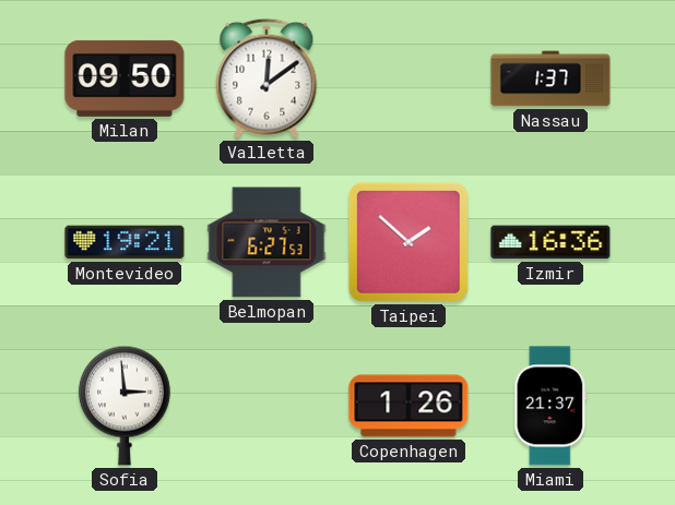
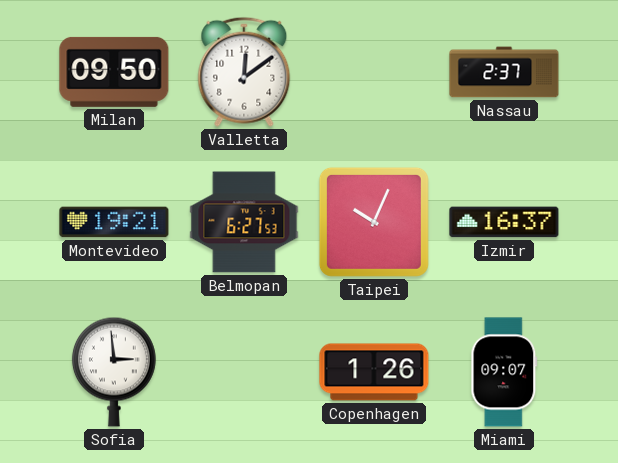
Nassau: 1:37 -> 2:37
Taipei: 1:52 -> 10:04
Izmir: 16:36 -> 16:37
Miami: 21:37 -> 09:07
